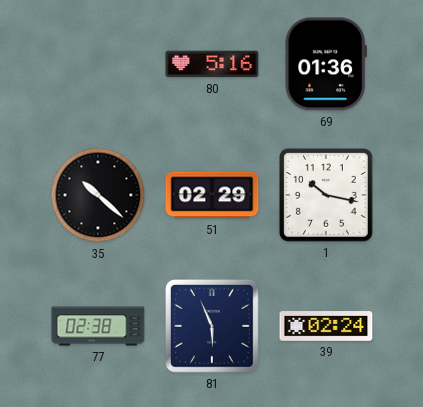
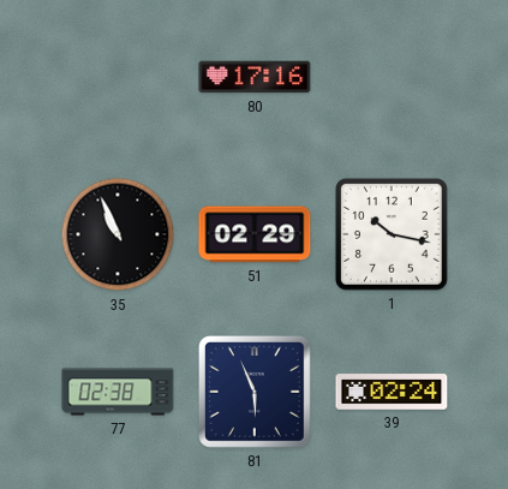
80: 5:16 -> 17:16
69: 01:36 -> none
35: 10:22 -> 10:56
